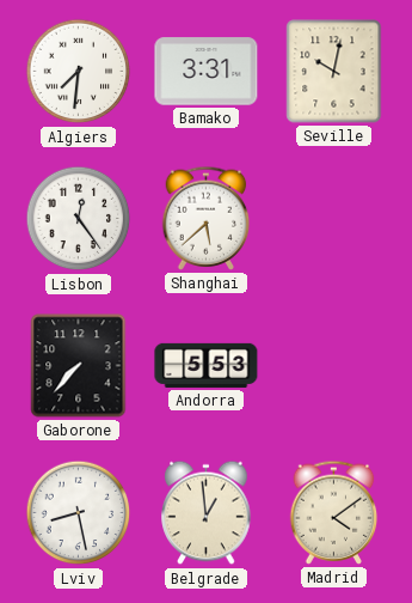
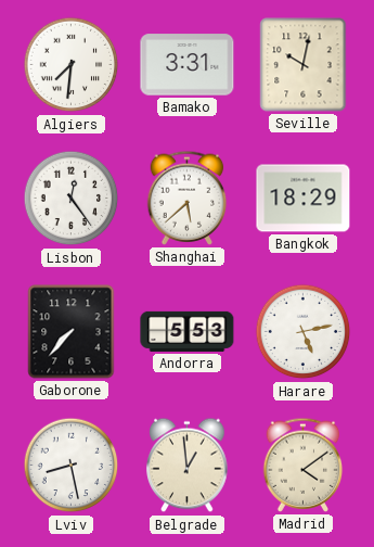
Bangkok: none -> 18:29
Harare: none -> 5:13
